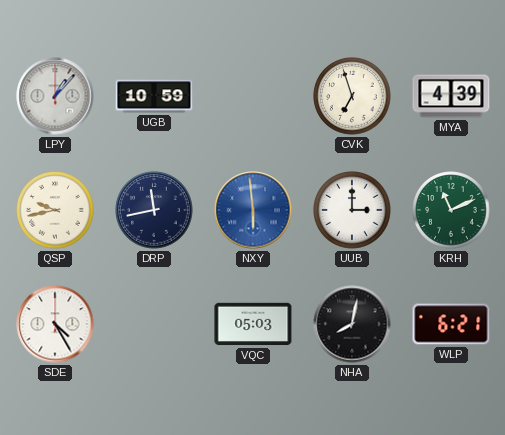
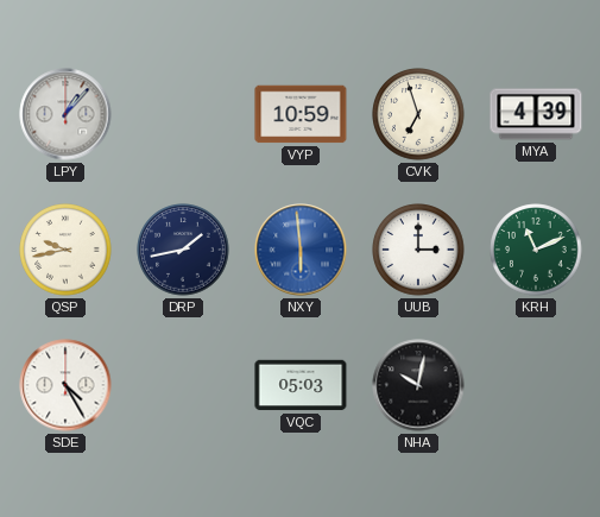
UGB: 10:59 -> none
VYP: none -> 10:59
DRP: 11:43 -> 1:43
NHA: 8:02 -> 10:02
WLP: 6:21 -> none
